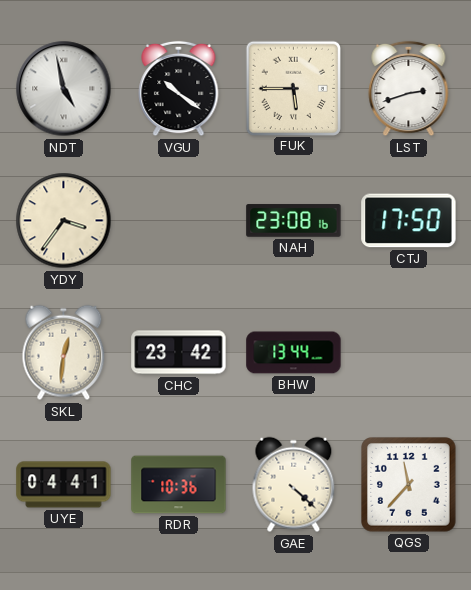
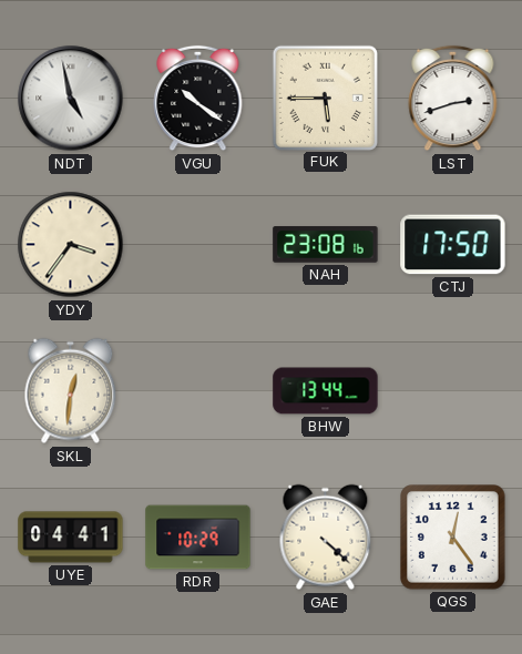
CHC: 23:42 -> none
RDR: 10:36 -> 10:29
QGS: 11:37 -> 12:24
